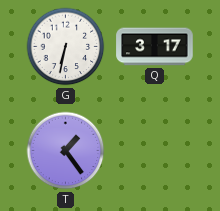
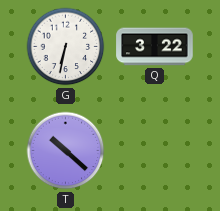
Q: 3:17 -> 3:22
T: 1:24 -> 10:22
